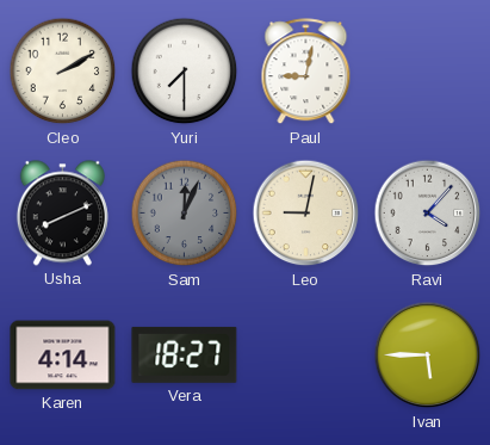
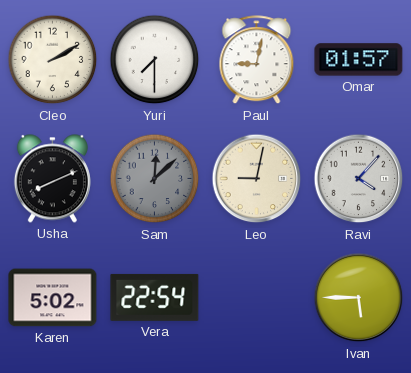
Omar: none -> 01:57
Sam: 12:04 -> 12:08
Karen: 4:14 -> 5:02
Vera: 18:27 -> 22:54
